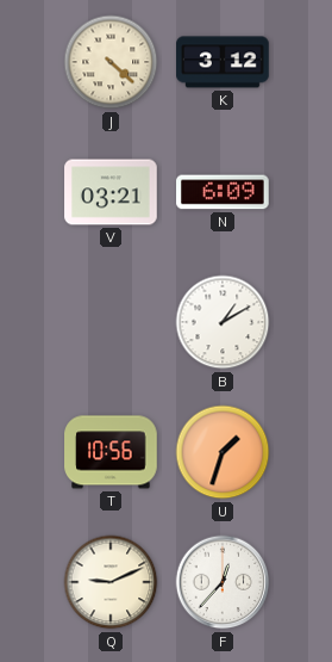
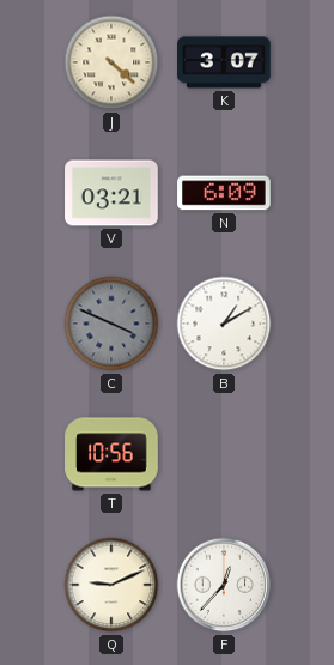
K: 3:12 -> 3:07
C: none -> 3:49
U: 1:33 -> none
